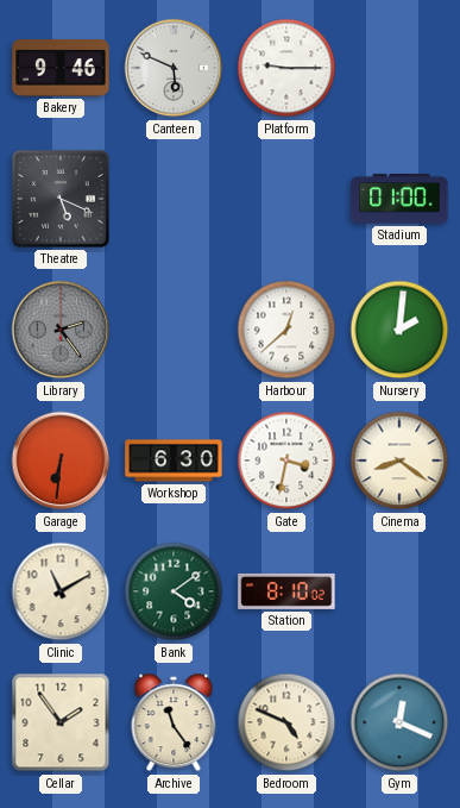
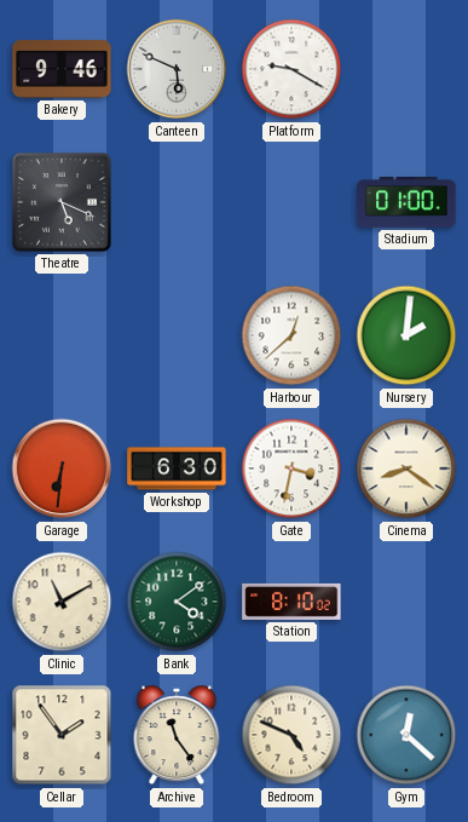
Platform: 9:15 -> 9:20
Library: 2:24 -> none
Gym: 12:19 -> 12:22
